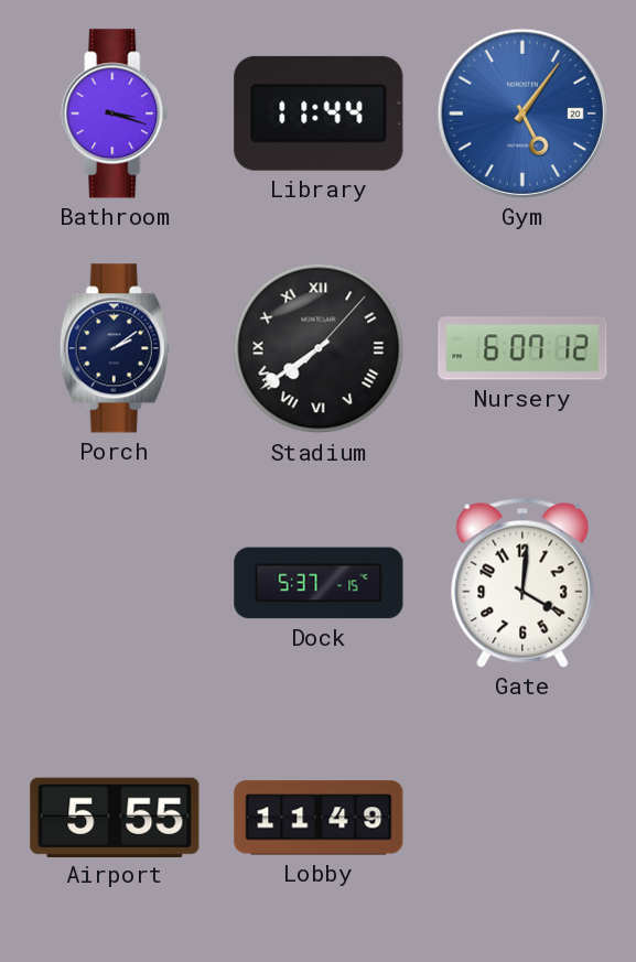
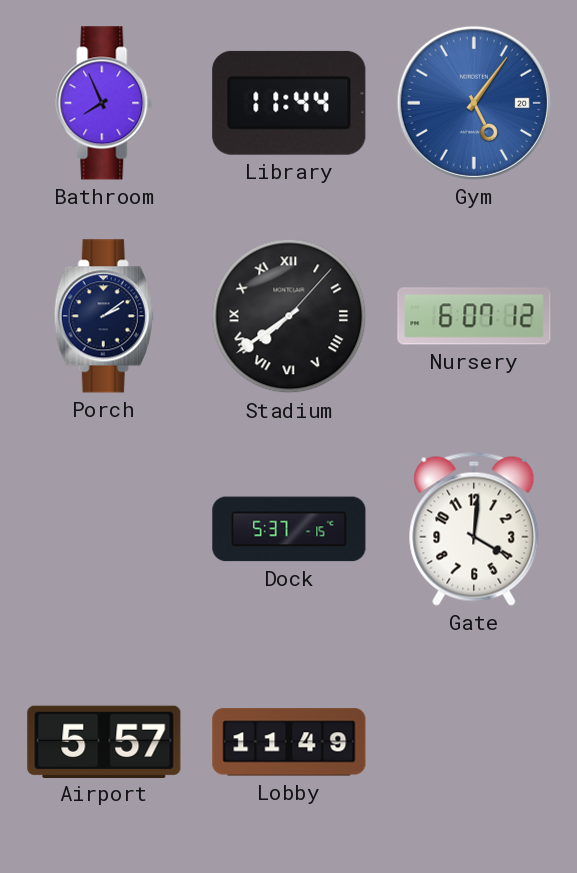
Bathroom: 3:18 -> 7:56
Airport: 5:55 -> 5:57
